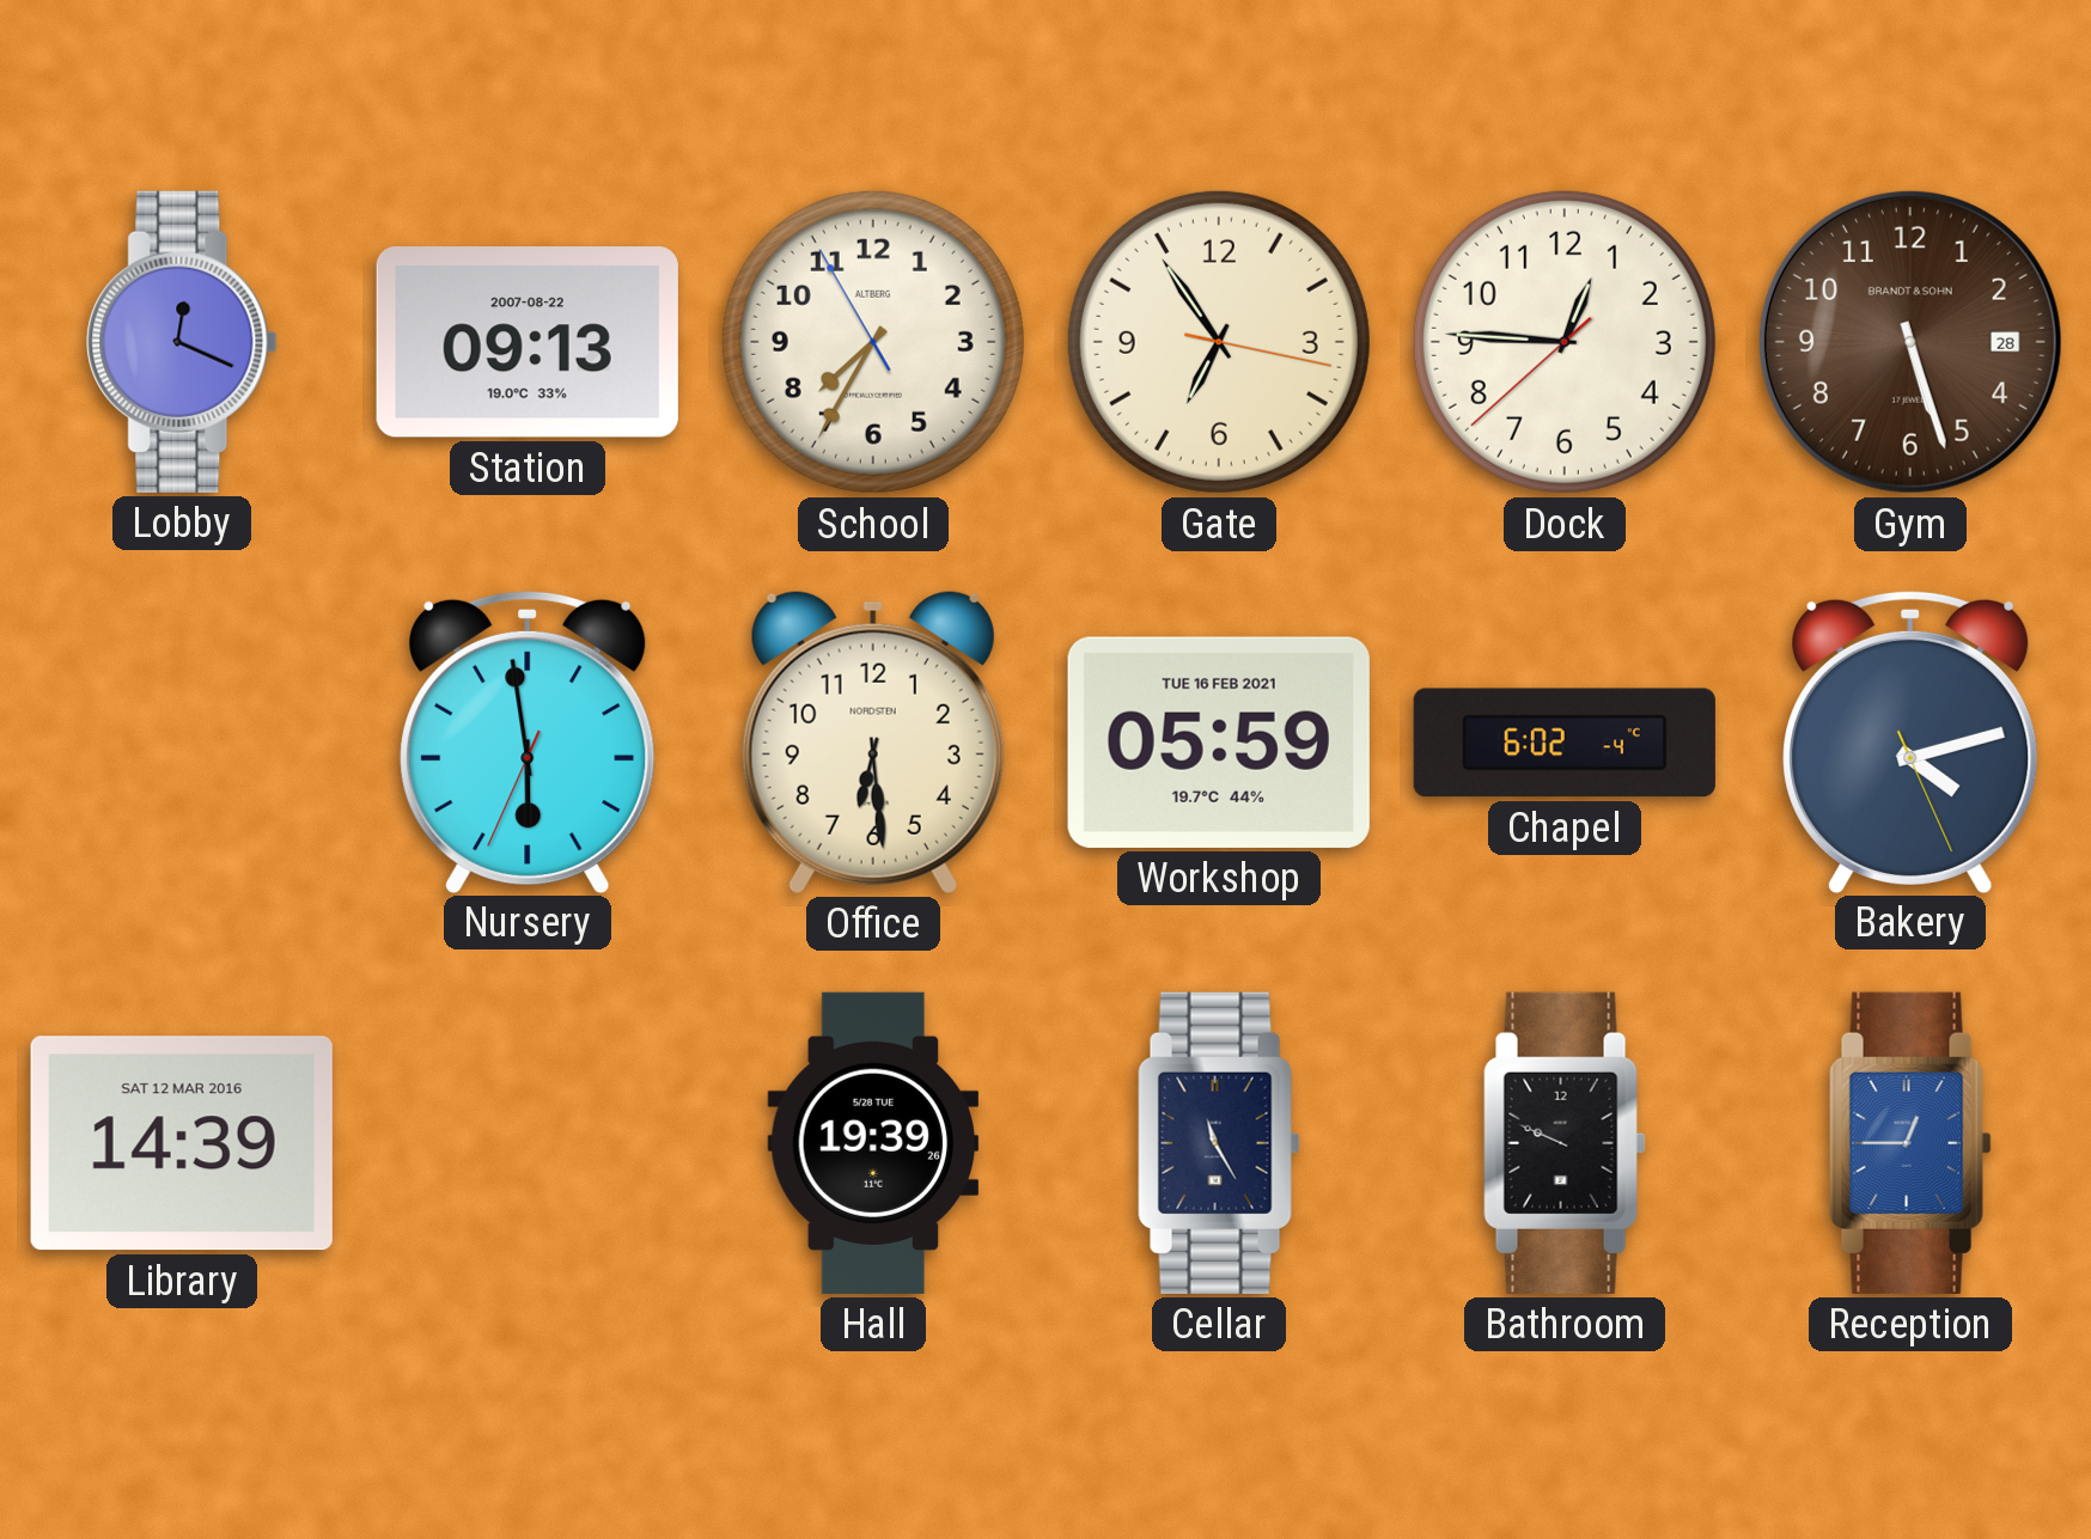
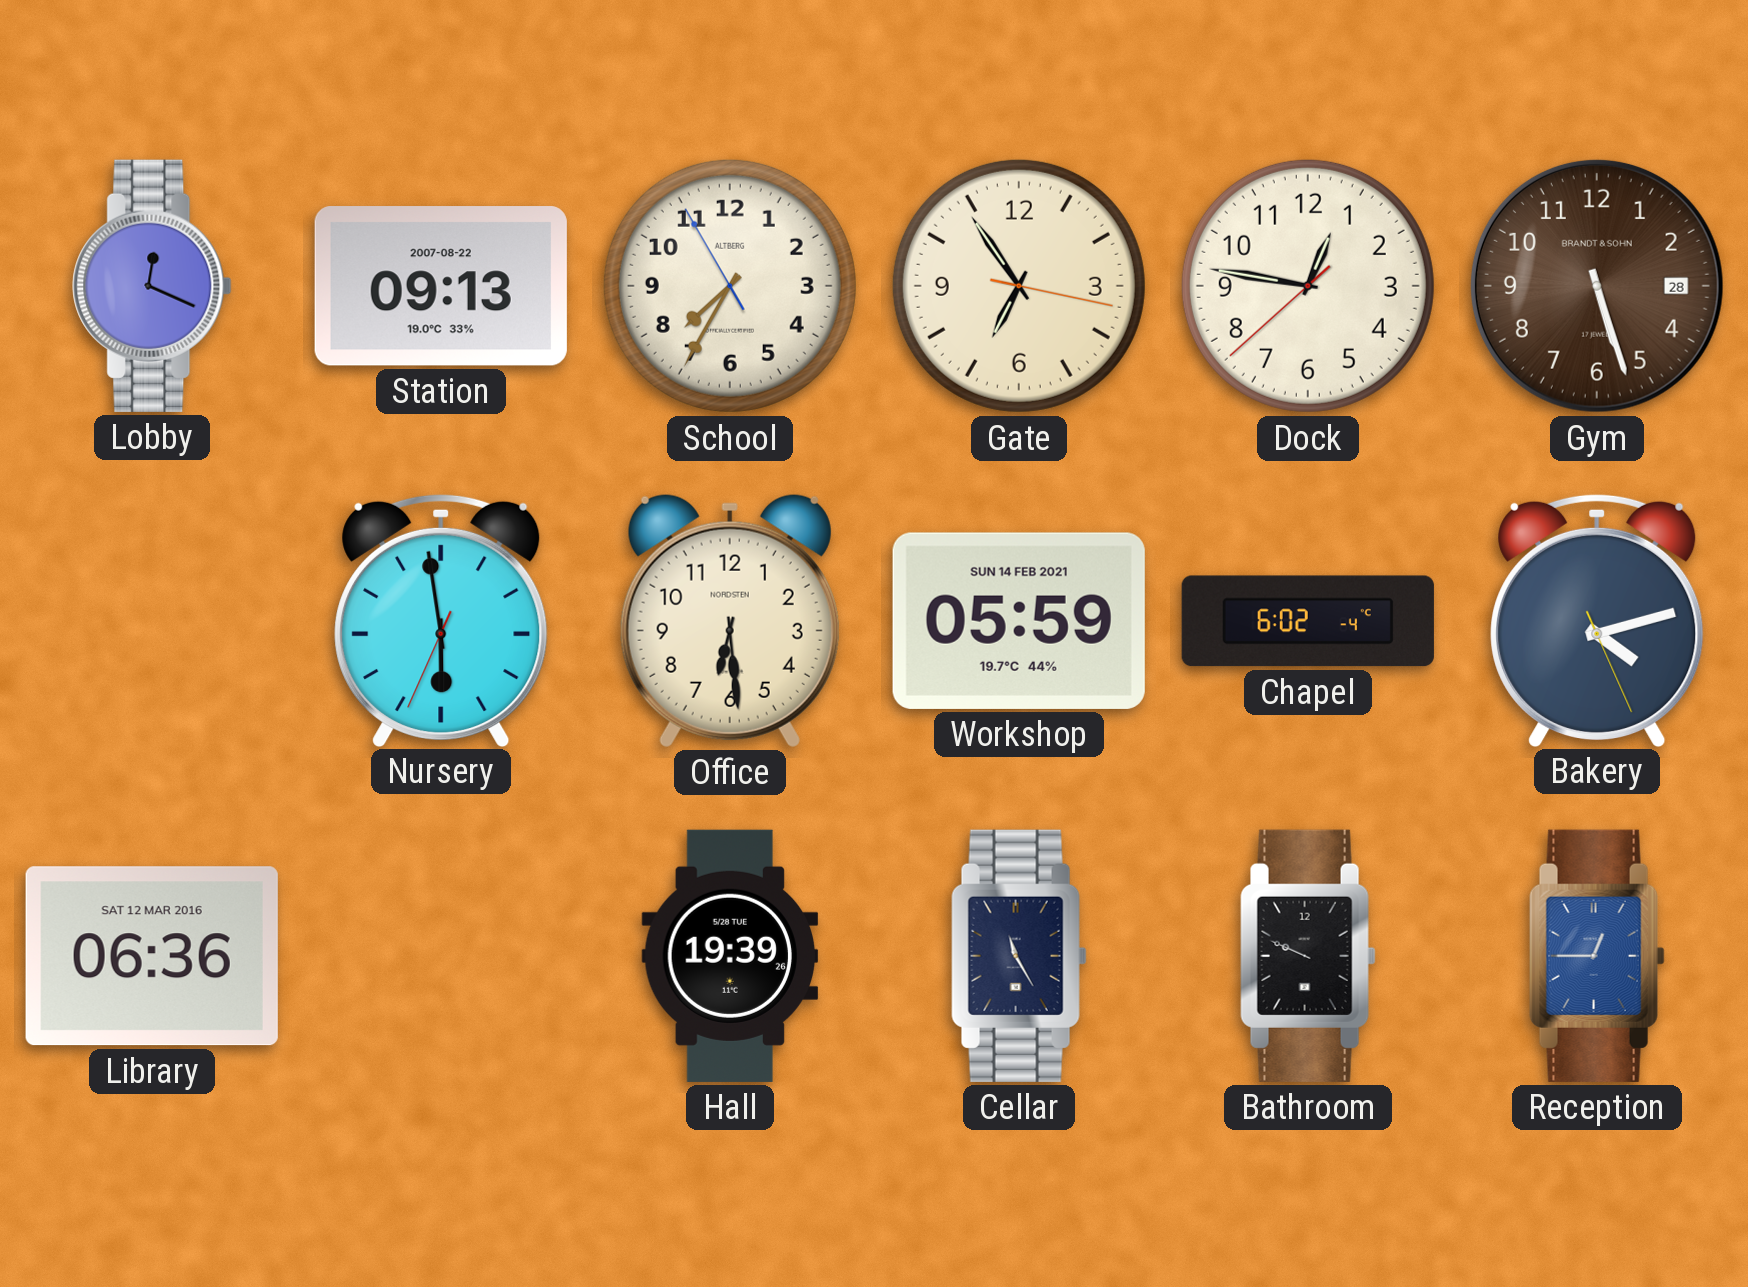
Dock: 12:45 -> 12:46
Workshop date: TUE 16 FEB 2021 -> SUN 14 FEB 2021
Library: 14:39 -> 06:36
